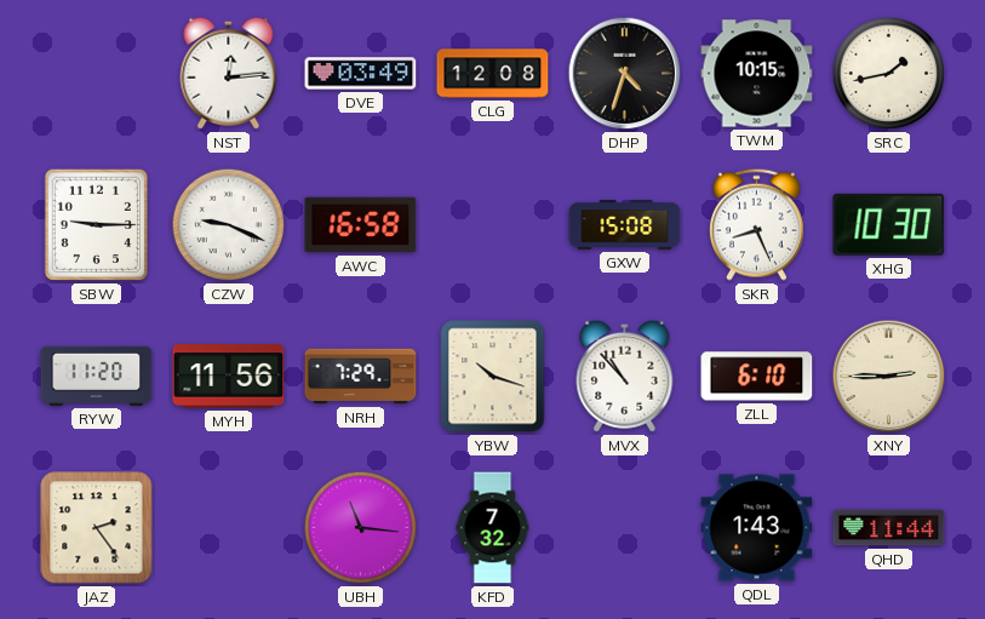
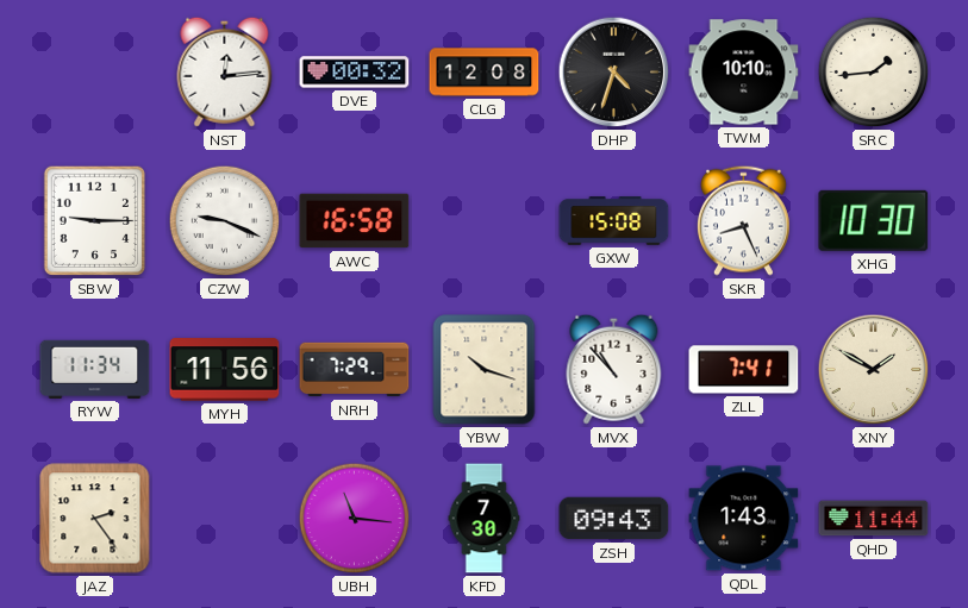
DVE: 03:49 -> 00:32
TWM: 10:15 -> 10:10
SRC: 1:43 -> 1:44
RYW: 11:20 -> 11:34
ZLL: 6:10 -> 7:41
XNY: 2:45 -> 1:50
KFD: 7:32 -> 7:30
ZSH: none -> 09:43
